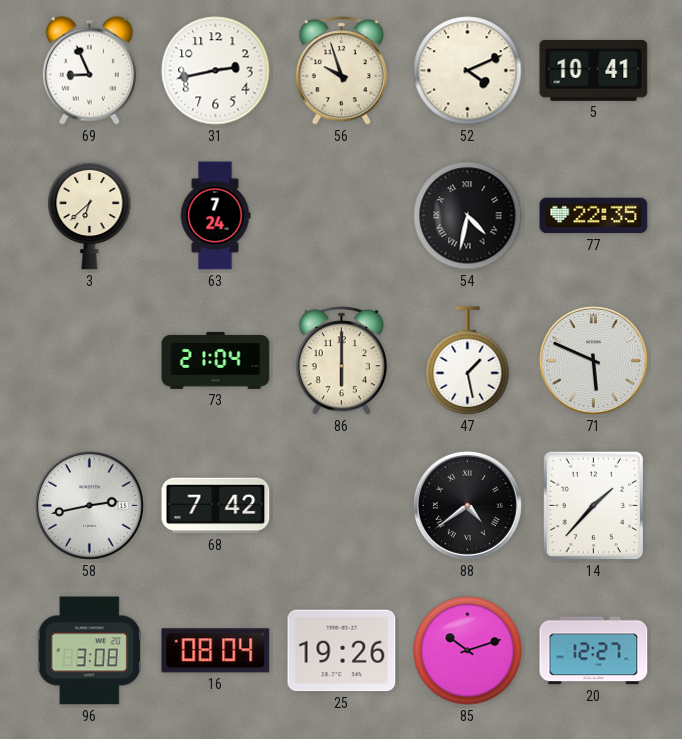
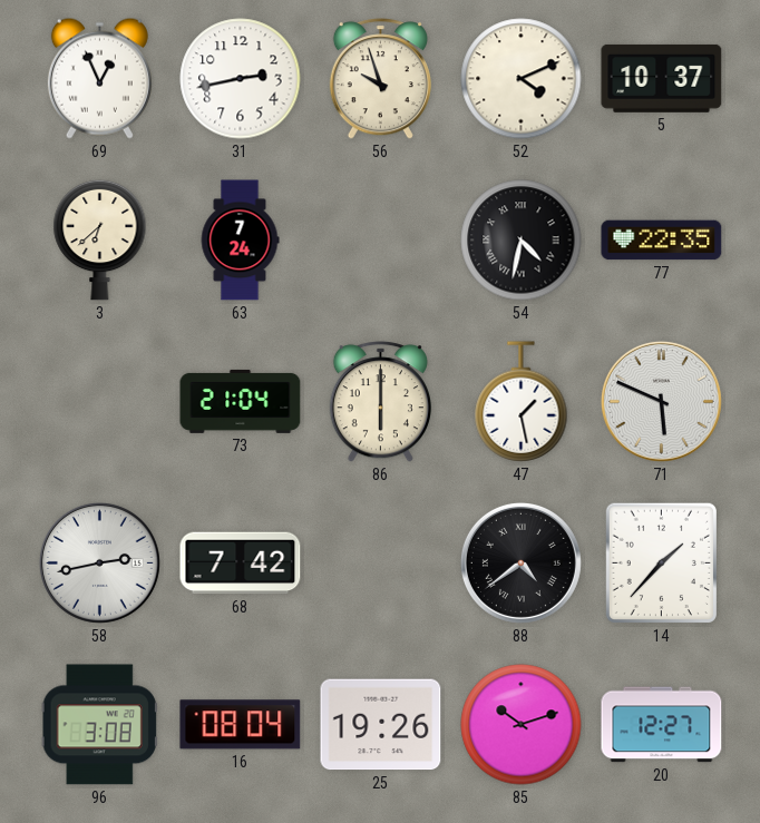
69: 8:56 -> 12:56
5: 10:41 -> 10:37
